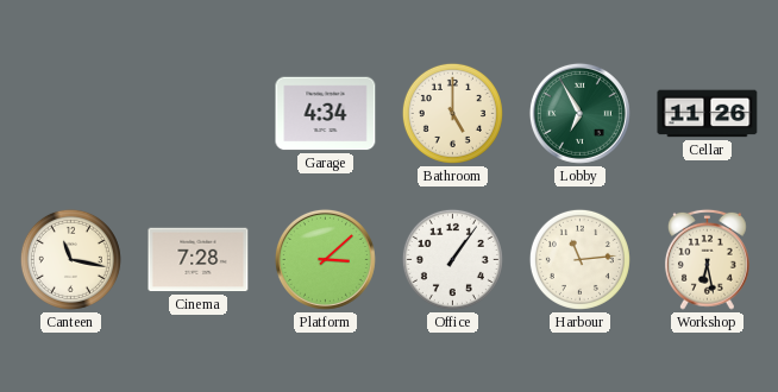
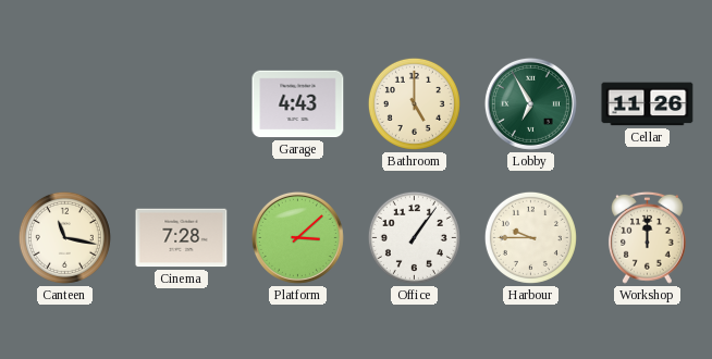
Garage: 4:34 -> 4:43
Harbour: 11:14 -> 9:45
Workshop: 6:28 -> 12:00
